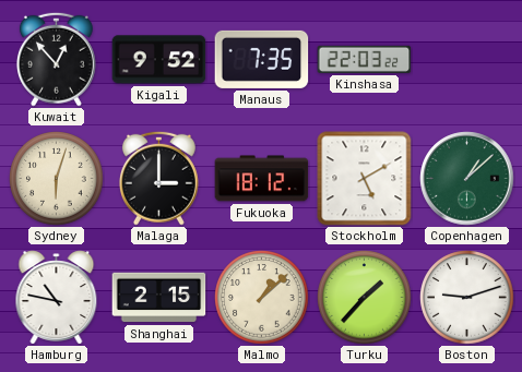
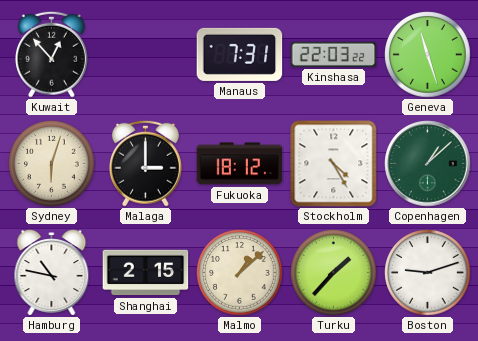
Kigali: 9:52 -> none
Manaus: 7:35 -> 7:31
Geneva: none -> 11:27
Stockholm: 5:10 -> 4:25
